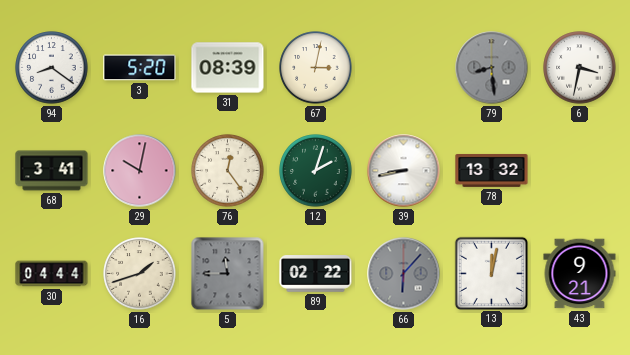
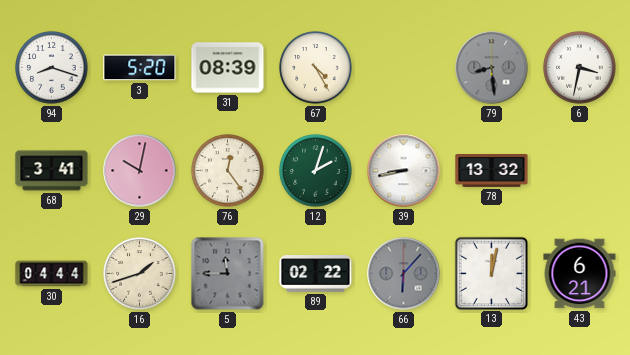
94: 8:21 -> 8:18
67: 3:02 -> 4:25
43: 9:21 -> 6:21
